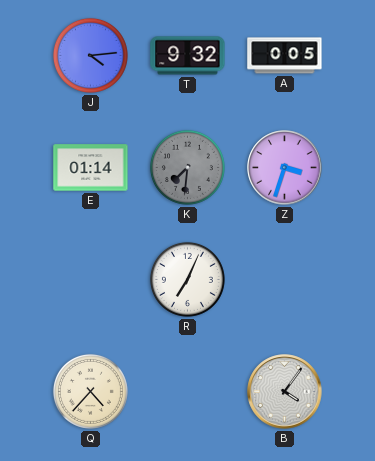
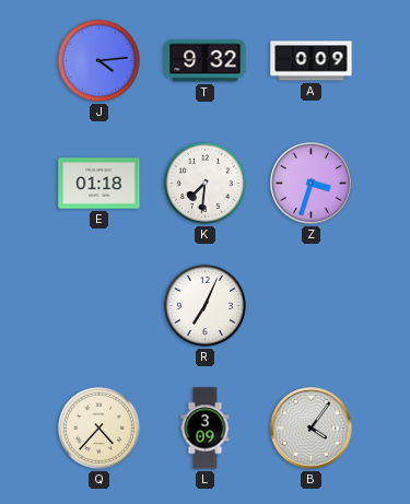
A: 0:05 -> 0:09
E: 01:14 -> 01:18
K dial: grey -> white
L: none -> 3:09
